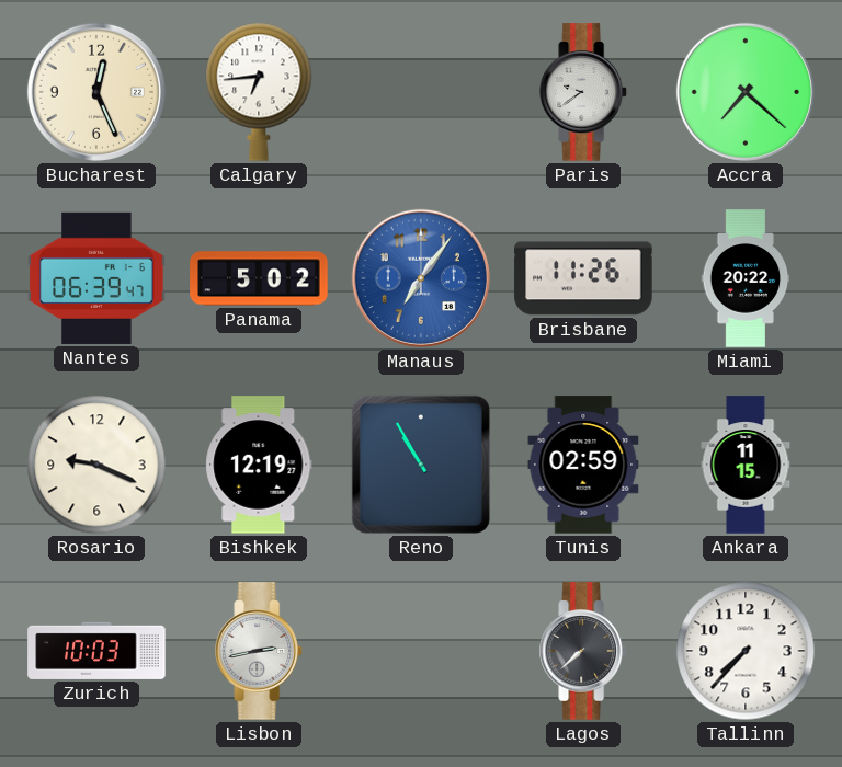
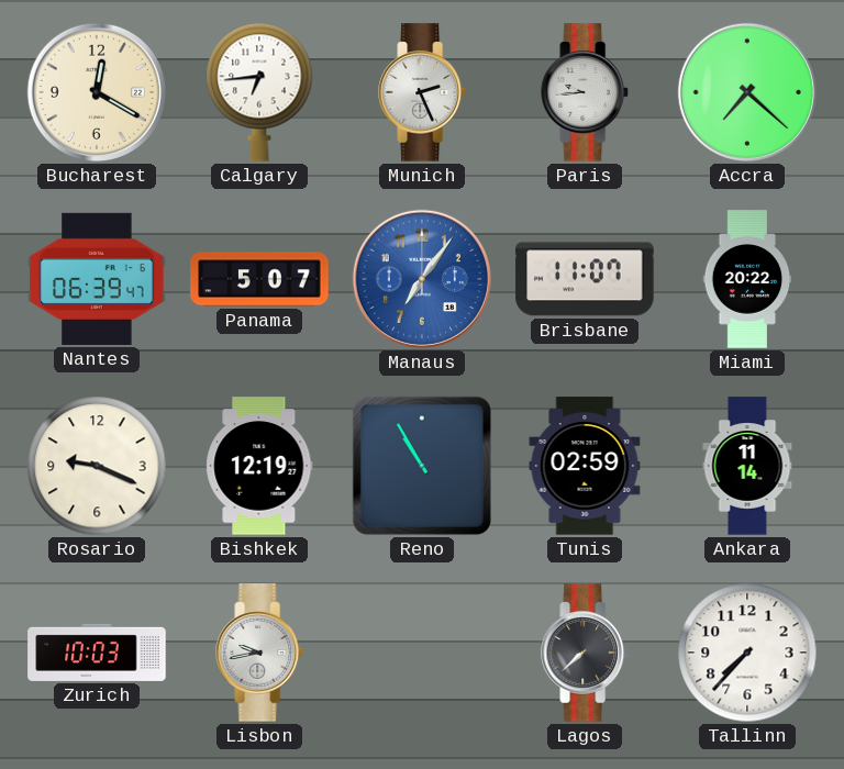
Bucharest: 12:26 -> 12:20
Munich: none -> 2:26
Paris: 9:39 -> 9:44
Panama: 5:02 -> 5:07
Brisbane: 11:26 -> 11:07
Ankara: 11:15 -> 11:14
Lisbon: 2:43 -> 9:43
